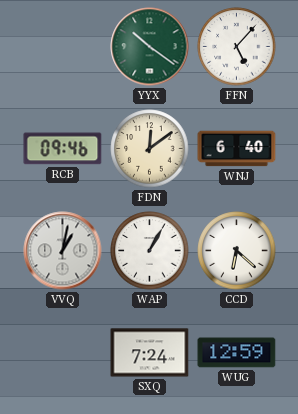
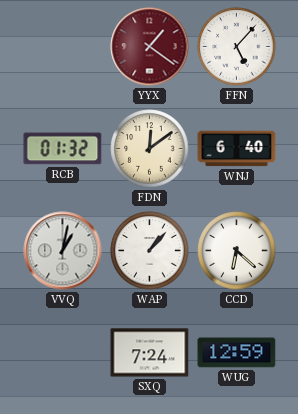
YYX: 10:21 -> 1:21
YYX dial: green -> burgundy
RCB: 09:46 -> 01:32
WAP: 1:05 -> 1:07
